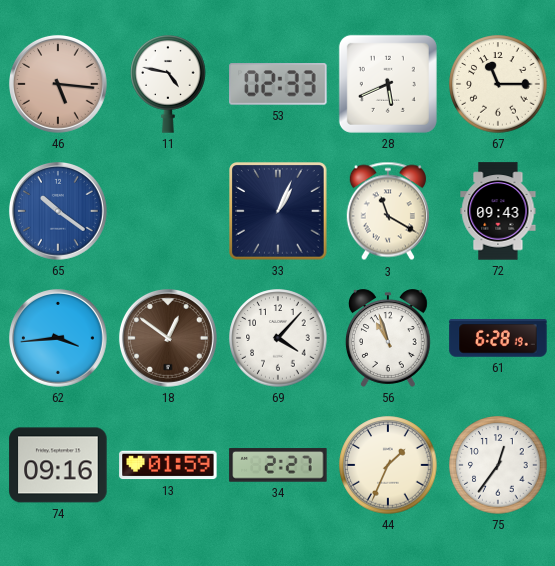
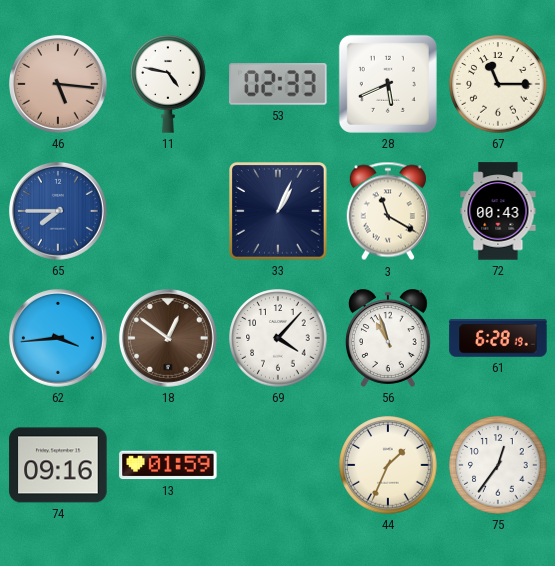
65: 10:21 -> 7:45
72: 09:43 -> 00:43
34: 2:27 -> none
